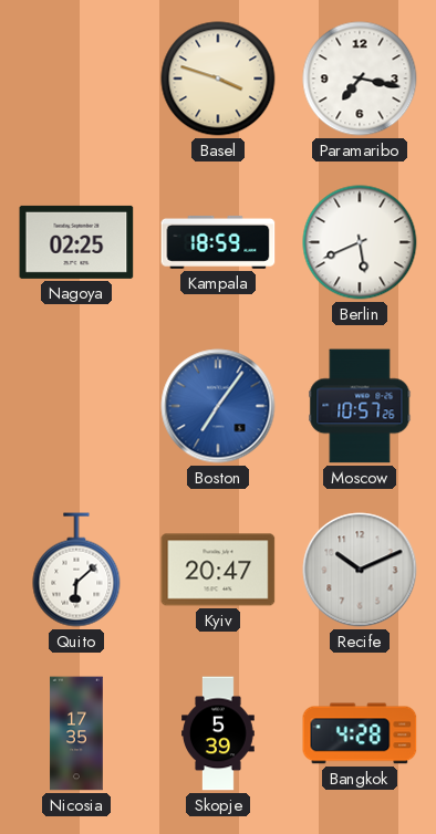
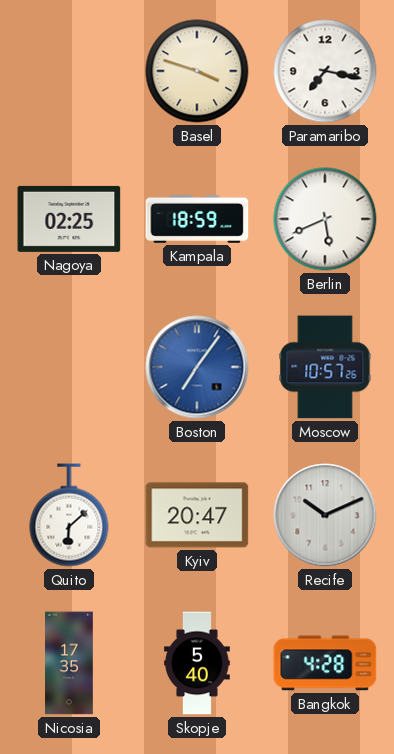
Skopje: 5:39 -> 5:40
